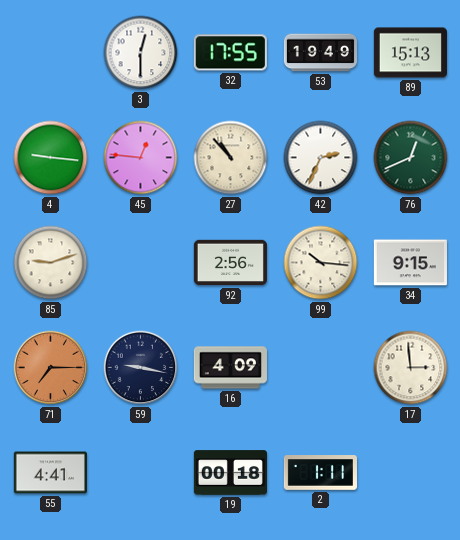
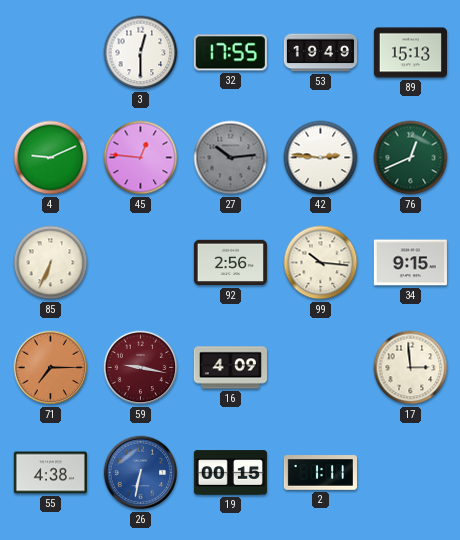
4: 9:16 -> 9:11
27: 10:53 -> 10:14
27 dial: cream -> grey
42: 2:34 -> 2:46
85: 9:12 -> 6:34
59 dial: navy -> burgundy
55: 4:41 -> 4:38
26: none -> 6:32
19: 00:18 -> 00:15
